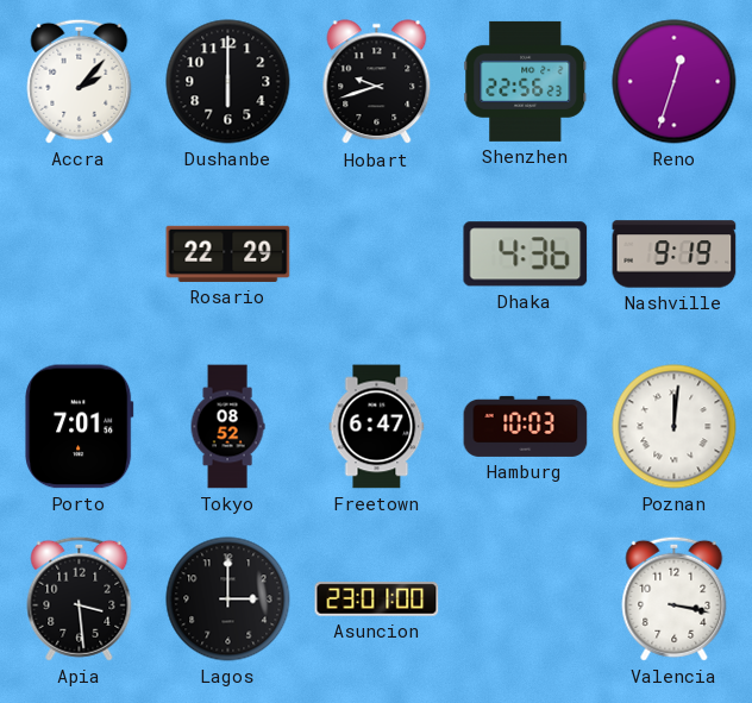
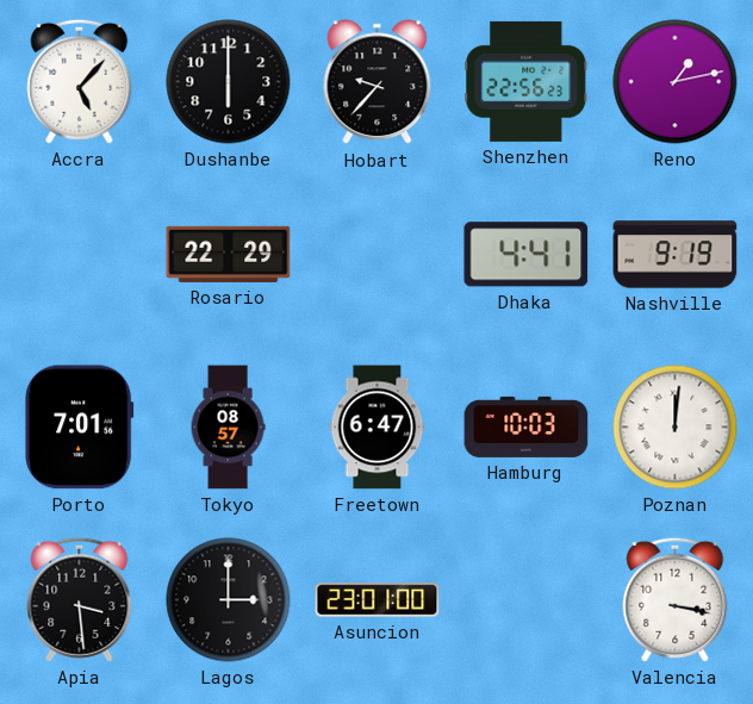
Accra: 2:07 -> 5:07
Hobart: 9:42 -> 9:37
Reno: 12:33 -> 1:13
Dhaka: 4:36 -> 4:41
Tokyo: 08:52 -> 08:57
